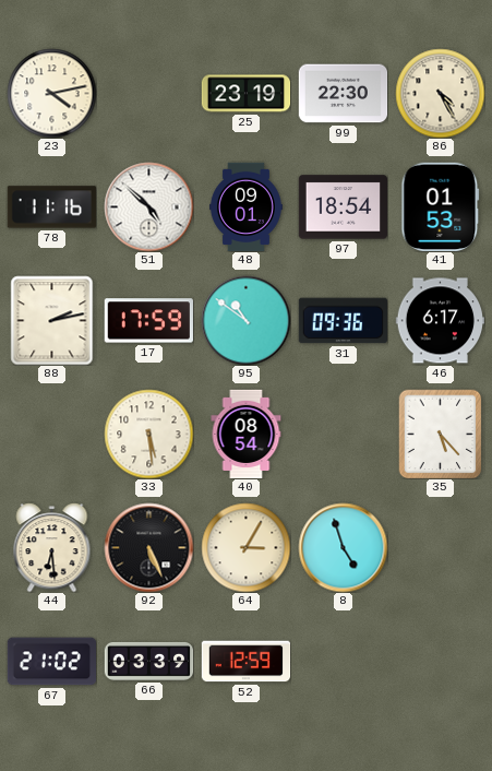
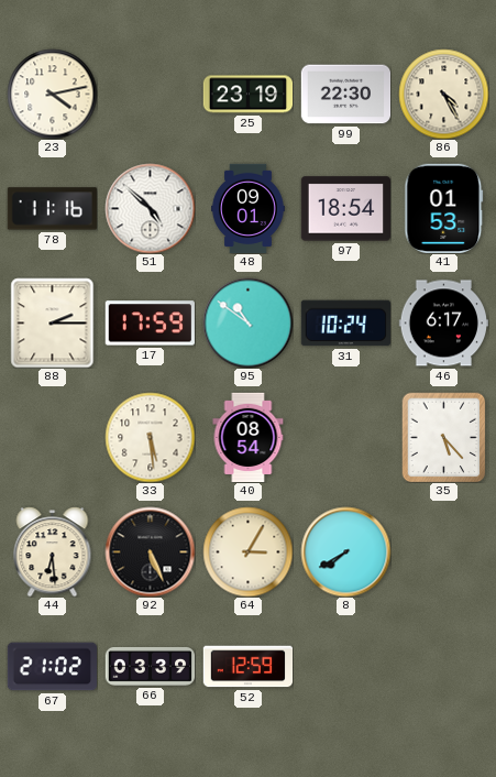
88: 2:13 -> 2:15
31: 09:36 -> 10:24
8: 4:57 -> 7:40
